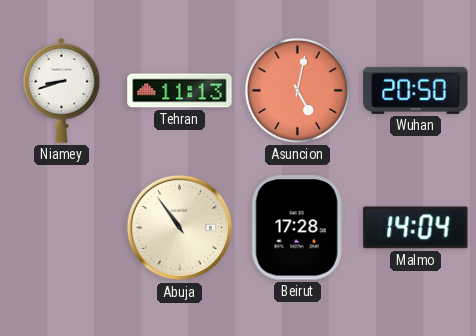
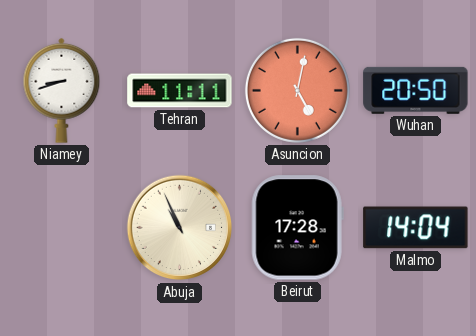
Tehran: 11:13 -> 11:11
Abuja: 10:54 -> 10:56
